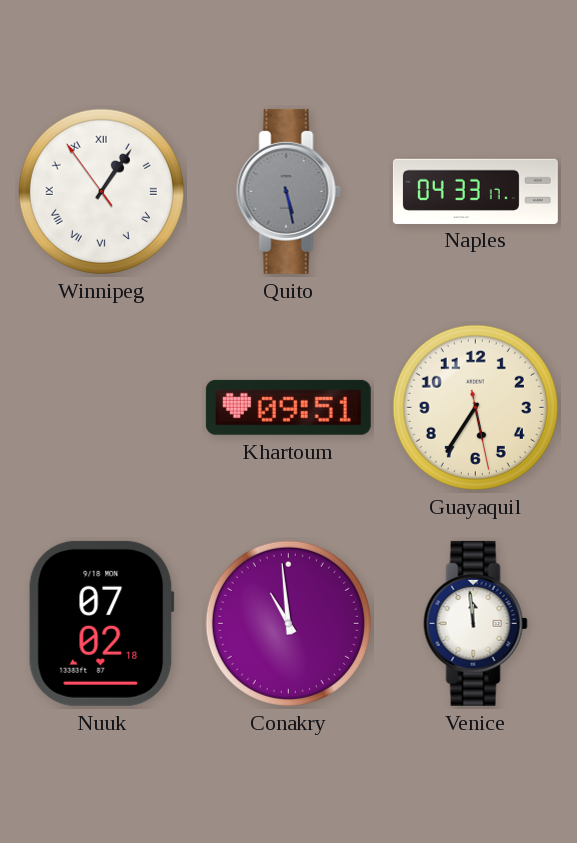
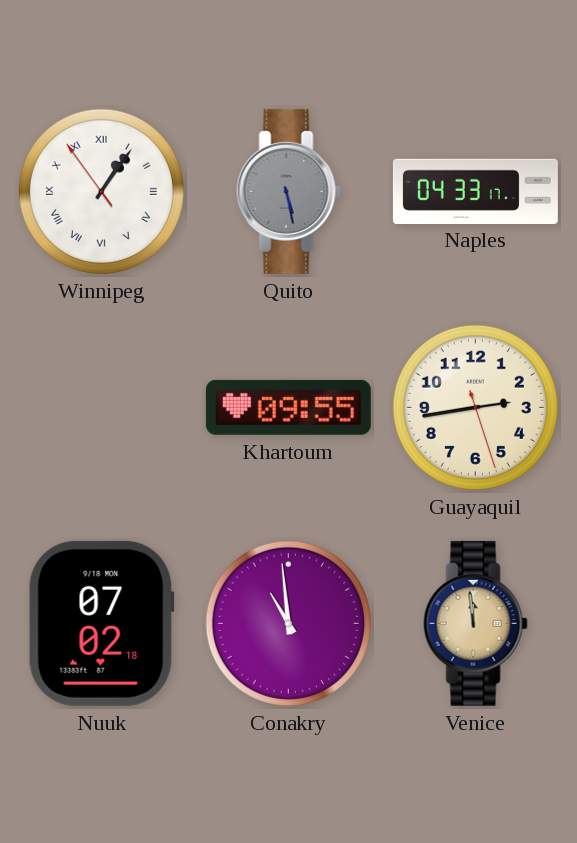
Khartoum: 09:51 -> 09:55
Guayaquil: 5:35 -> 2:43
Venice dial: white -> champagne
